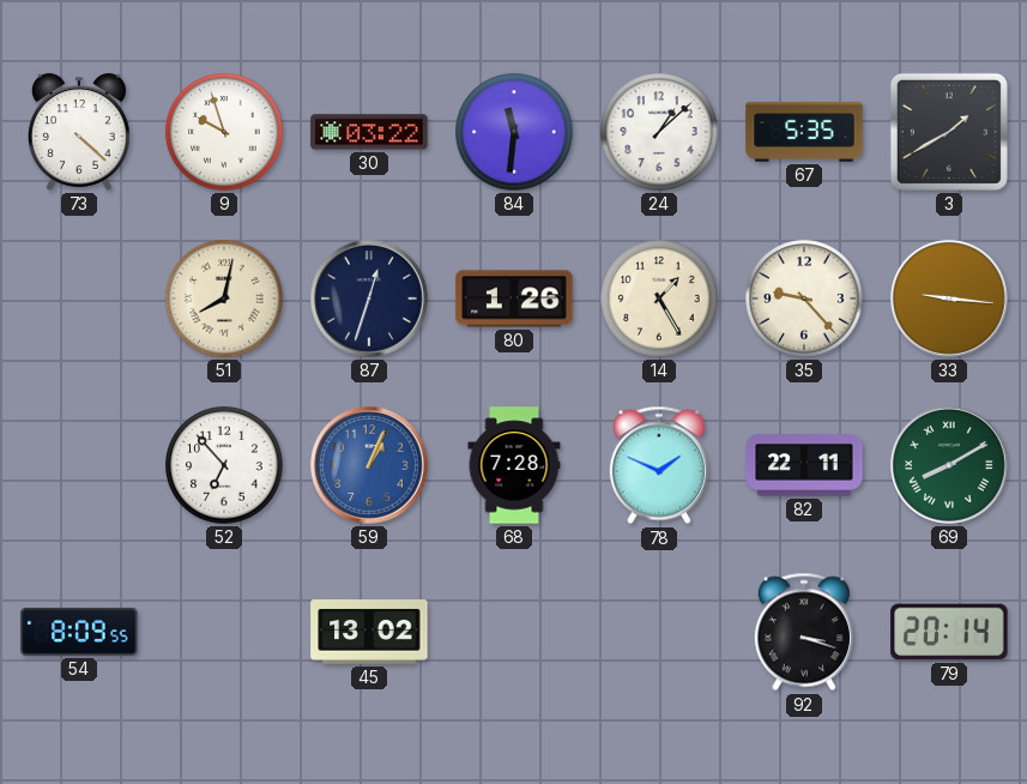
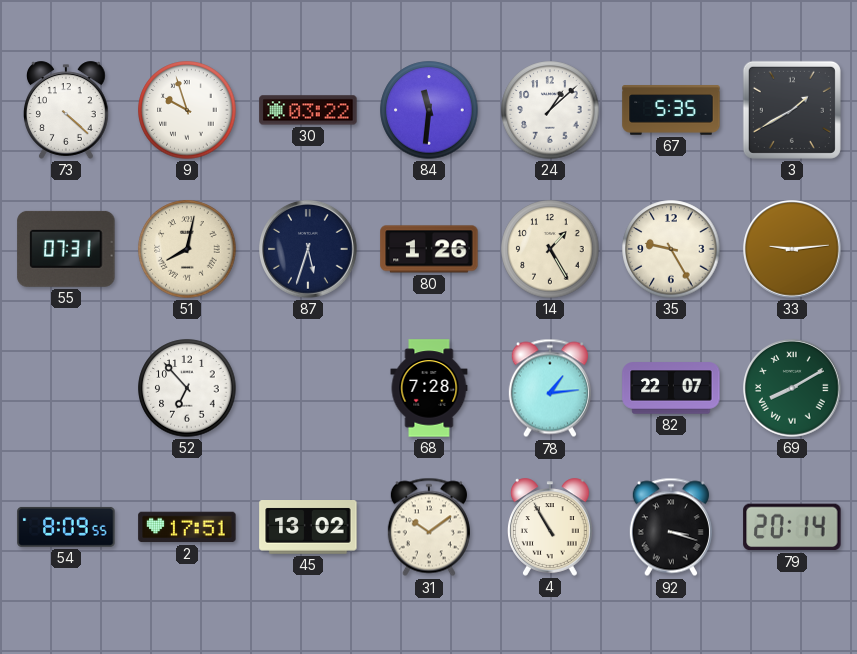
55: none -> 07:31
87: 12:33 -> 5:33
35: 9:23 -> 9:25
33: 9:16 -> 9:14
59: 1:04 -> none
78: 1:49 -> 1:14
82: 22:11 -> 22:07
2: none -> 17:51
31: none -> 10:09
4: none -> 10:55
